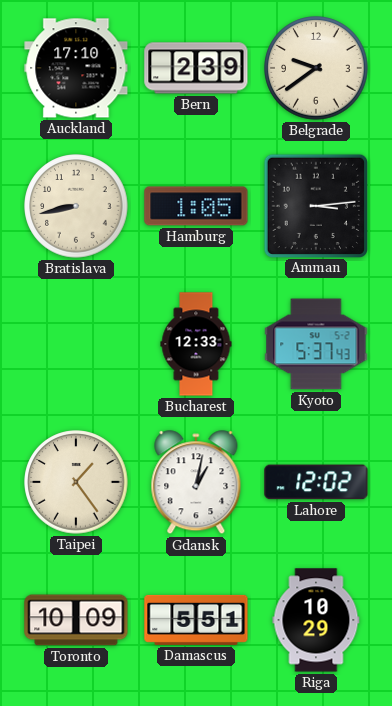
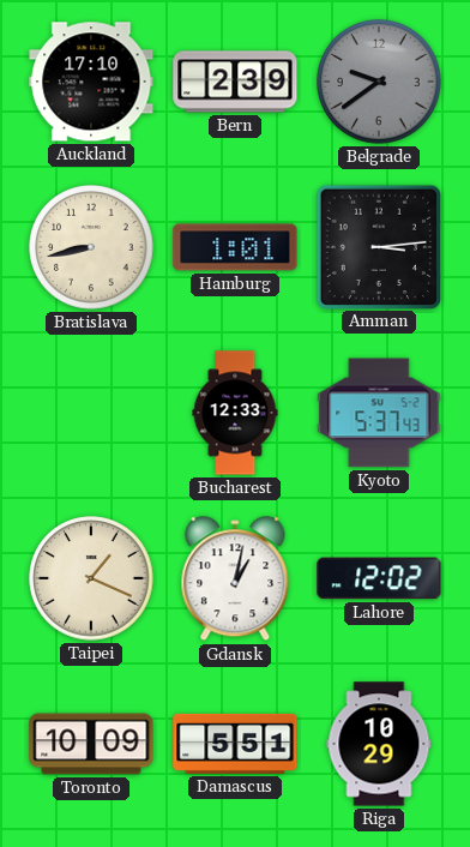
Belgrade dial: cream -> grey
Hamburg: 1:05 -> 1:01
Taipei: 1:24 -> 1:19
